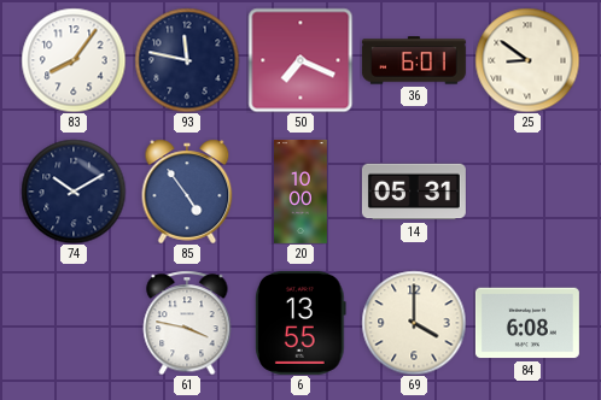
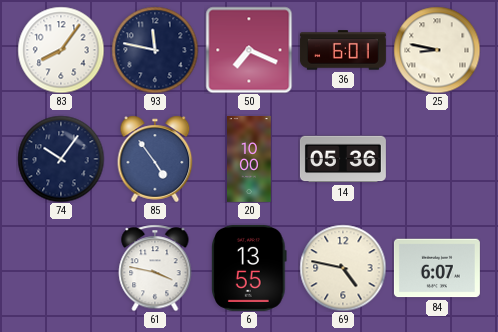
25: 8:51 -> 8:47
74: 10:10 -> 10:06
14: 05:31 -> 05:36
69: 4:00 -> 4:47
84: 6:08 -> 6:07
